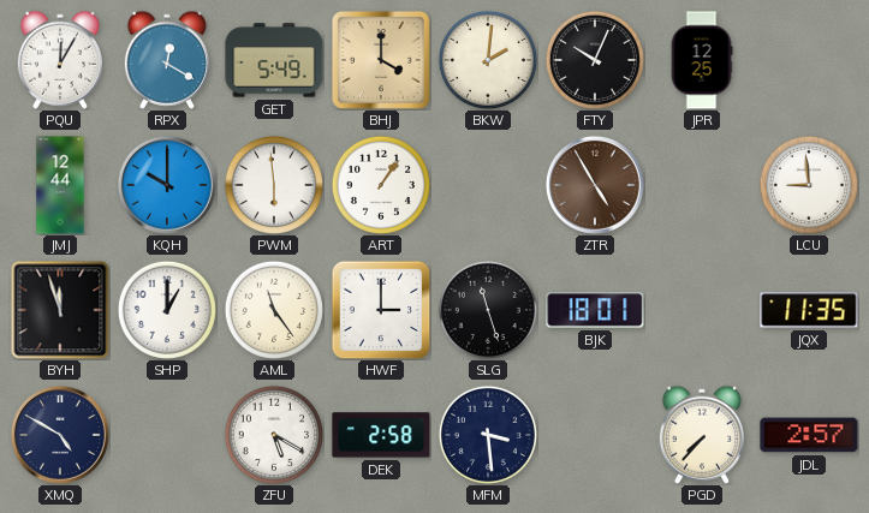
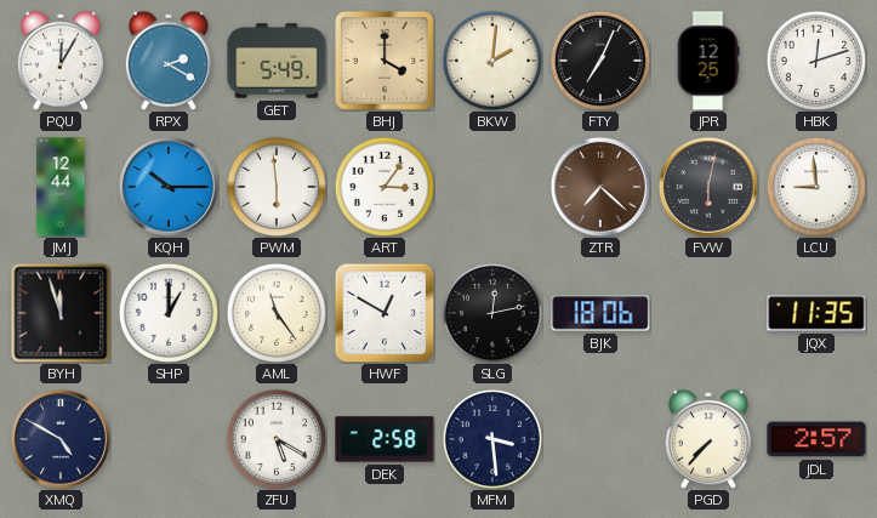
RPX: 12:20 -> 2:20
FTY: 10:04 -> 7:04
HBK: none -> 12:12
KQH: 10:00 -> 10:15
ART: 1:06 -> 3:06
ZTR: 4:55 -> 7:22
FVW: none -> 6:02
HWF: 3:00 -> 12:50
SLG: 11:27 -> 12:13
BJK: 18:01 -> 18:06
